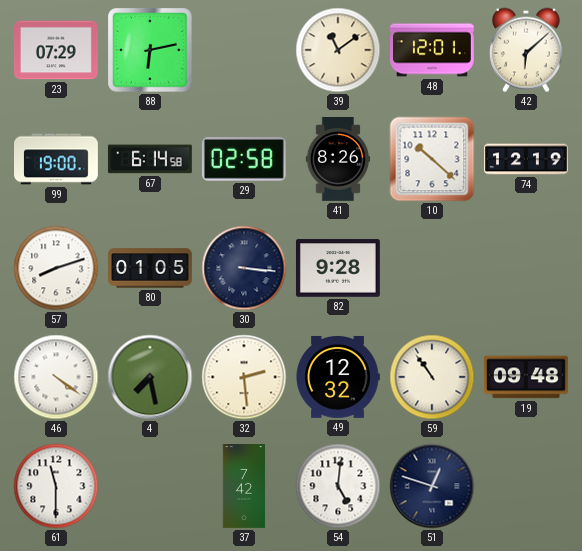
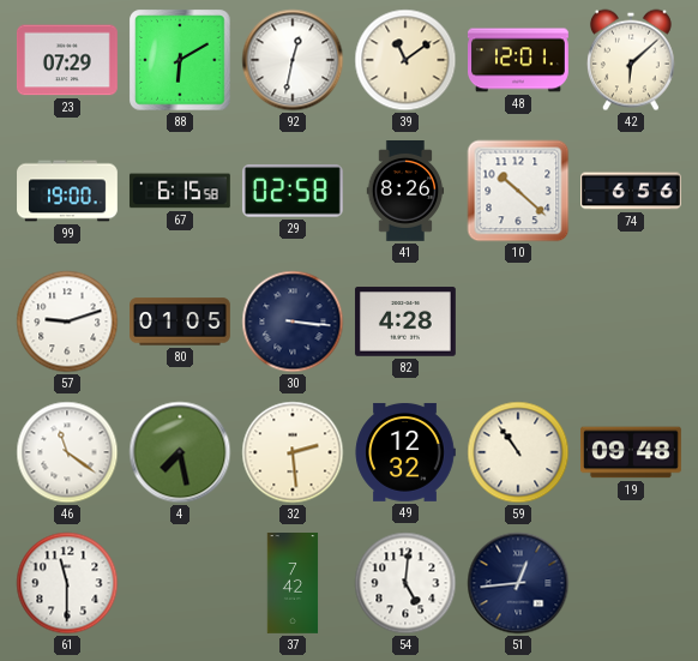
88: 6:13 -> 6:10
92: none -> 12:32
67: 6:14 -> 6:15
74: 12:19 -> 6:56
57: 8:12 -> 9:12
82: 9:28 -> 4:28
46: 4:21 -> 11:21
51: 12:48 -> 12:44
